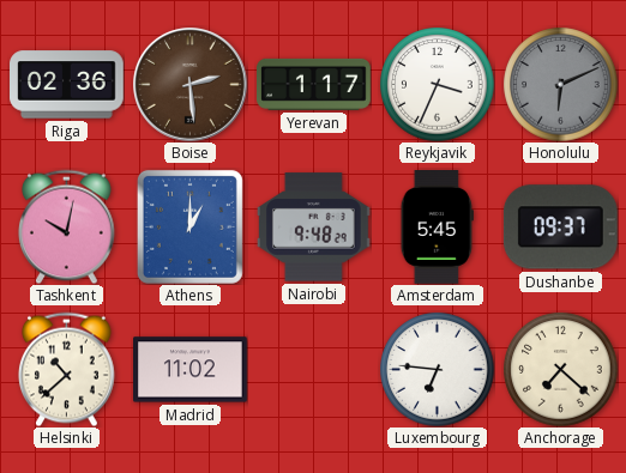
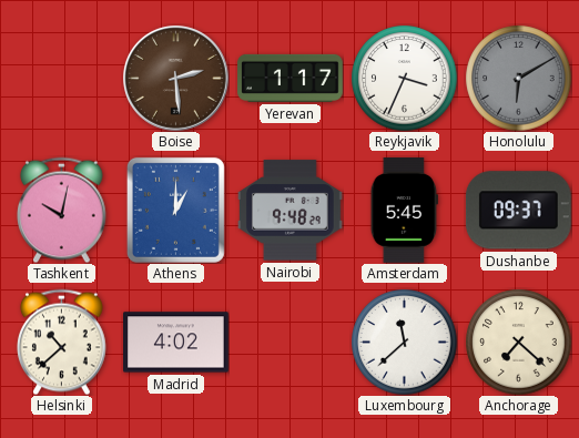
Riga: 02:36 -> none
Honolulu: 6:11 -> 6:10
Madrid: 11:02 -> 4:02
Luxembourg: 6:46 -> 11:38
